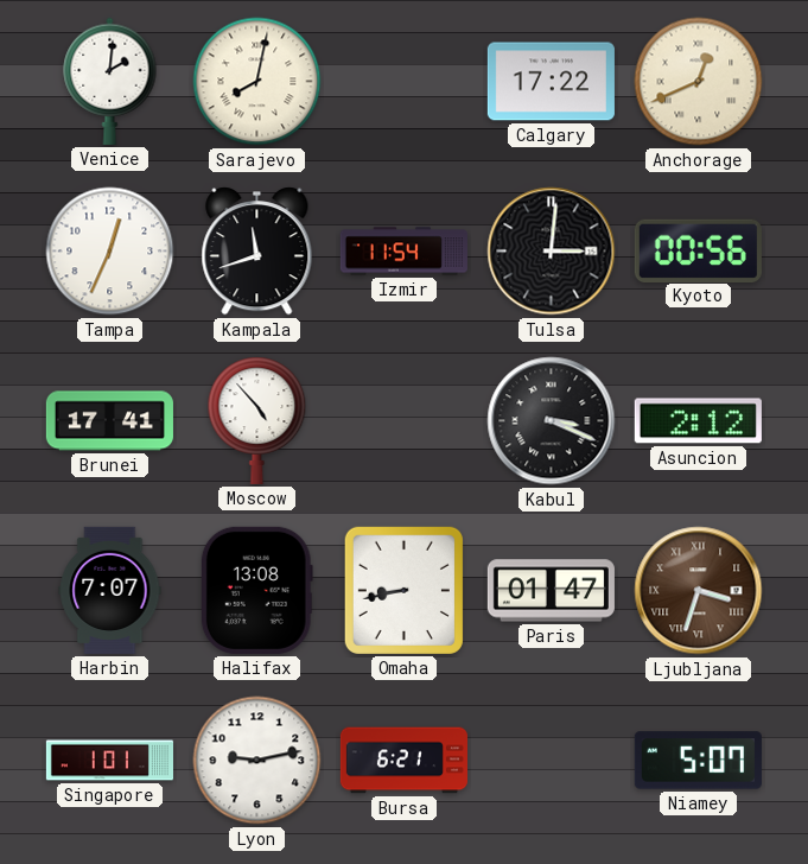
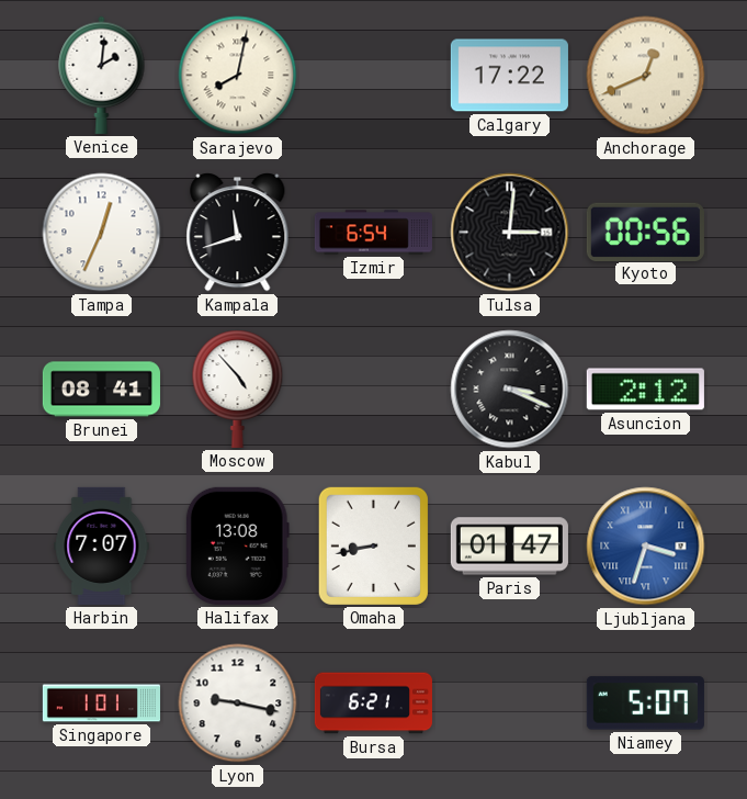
Izmir: 11:54 -> 6:54
Brunei: 17:41 -> 08:41
Ljubljana dial: brown -> blue
Lyon: 9:13 -> 9:17
